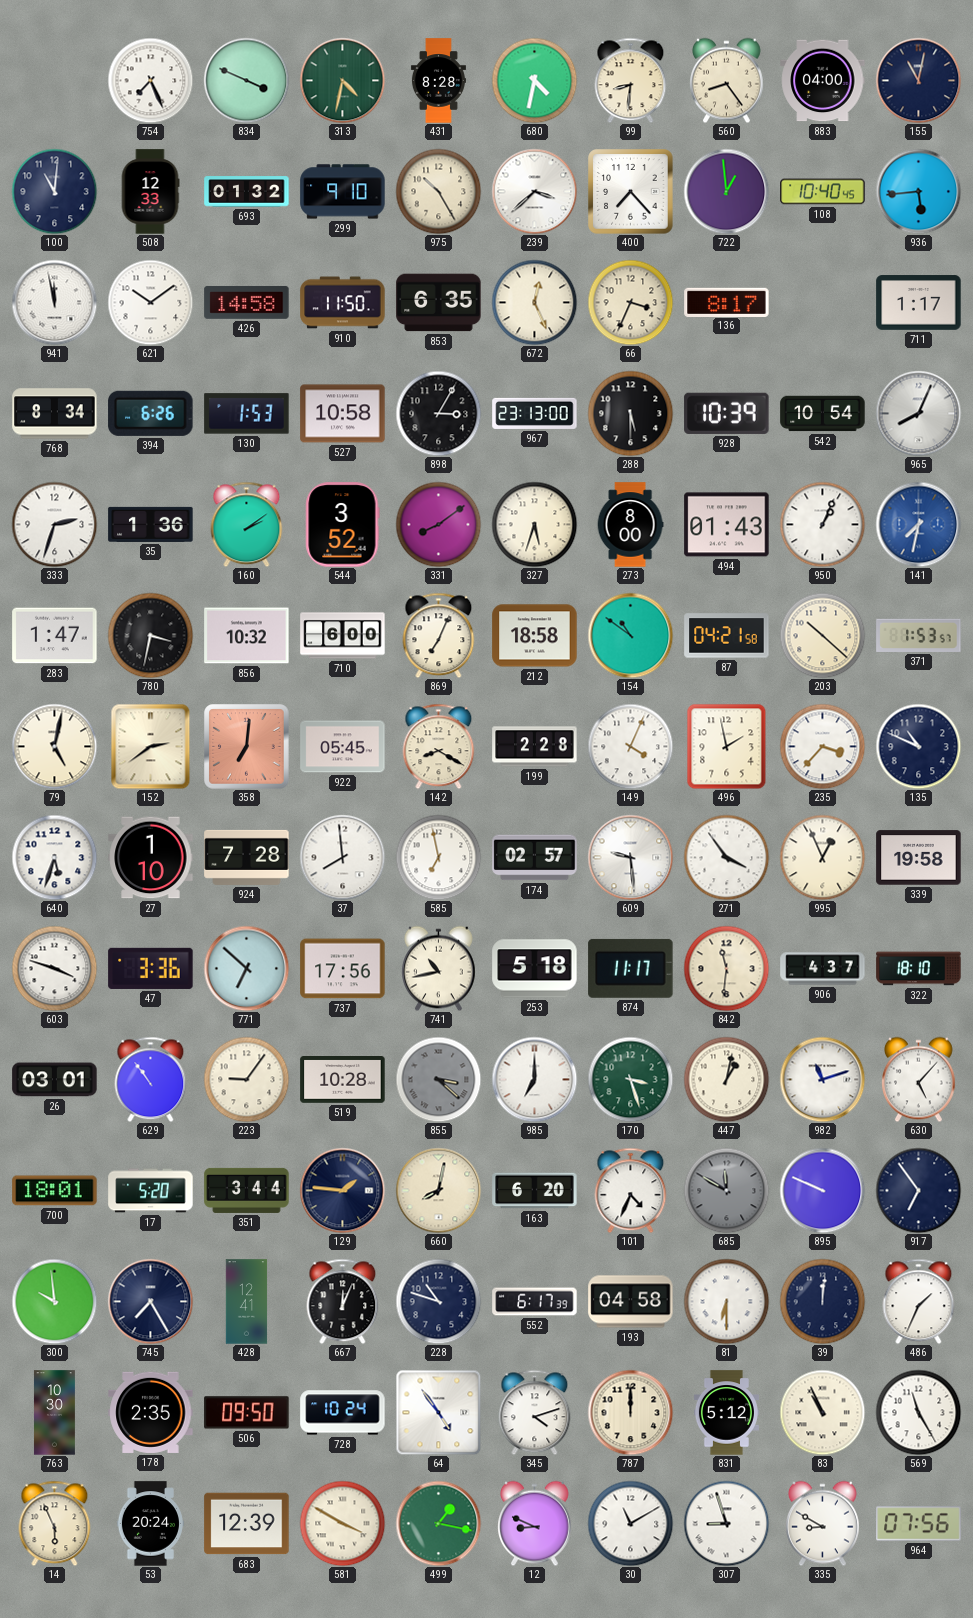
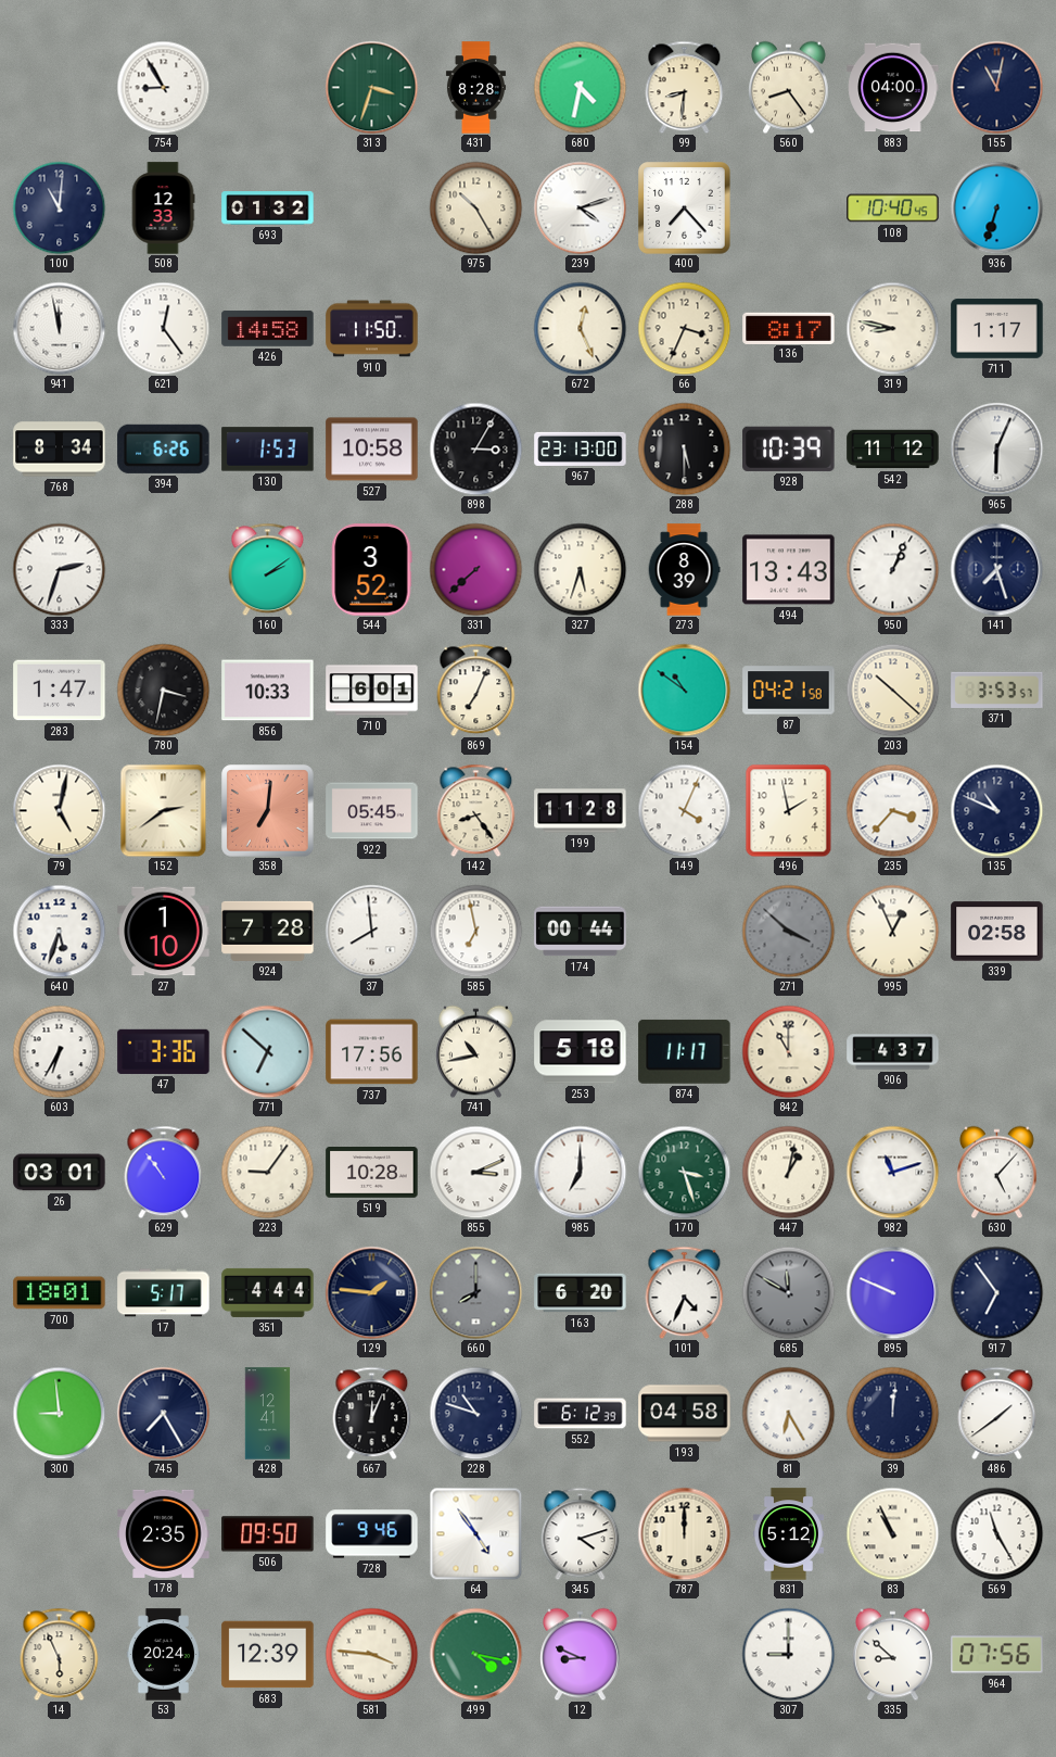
754: 7:26 -> 8:55
834: 3:49 -> none
313: 4:32 -> 3:33
299: 9:10 -> none
239: 3:38 -> 4:12
722: 12:59 -> none
936: 5:44 -> 6:33
621: 10:09 -> 12:24
853: 6:35 -> none
319: none -> 8:47
542: 10:54 -> 11:12
965: 8:04 -> 6:04
35: 1:36 -> none
331: 8:09 -> 7:38
273: 8:00 -> 8:39
494: 01:43 -> 13:43
141: 7:32 -> 7:27
141 dial: blue -> navy
856: 10:32 -> 10:33
710: 6:00 -> 6:01
212: 18:58 -> none
371: 1:53 -> 3:53
142: 8:20 -> 8:24
199: 2:28 -> 11:28
174: 02:57 -> 00:44
609: 9:29 -> none
271: 3:54 -> 3:52
271 dial: white -> grey
339: 19:58 -> 02:58
603: 3:48 -> 6:35
842: 11:31 -> 11:00
322: 18:10 -> none
855: 3:22 -> 3:11
855 dial: grey -> white
17: 5:20 -> 5:17
351: 3:44 -> 4:44
660: 8:02 -> 8:00
660 dial: cream -> grey
300: 9:59 -> 8:59
552: 6:17 -> 6:12
81: 6:30 -> 6:25
486: 1:34 -> 1:39
763: 10:30 -> none
728: 10:24 -> 9:46
581: 3:50 -> 3:46
499: 1:17 -> 4:17
30: 11:10 -> none
307: 8:57 -> 9:00
335: 8:50 -> 8:52
